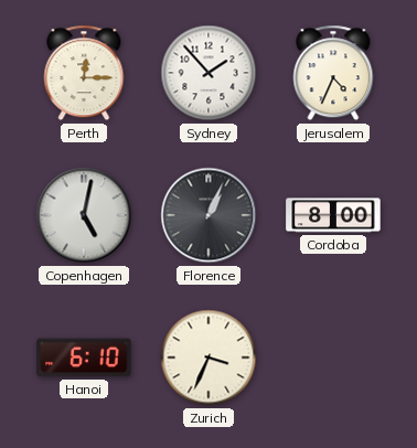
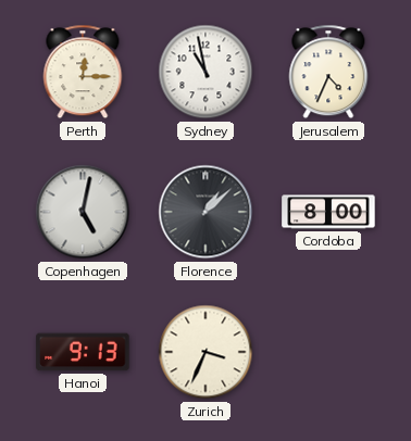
Sydney: 1:53 -> 10:58
Florence: 1:04 -> 1:08
Hanoi: 6:10 -> 9:13
